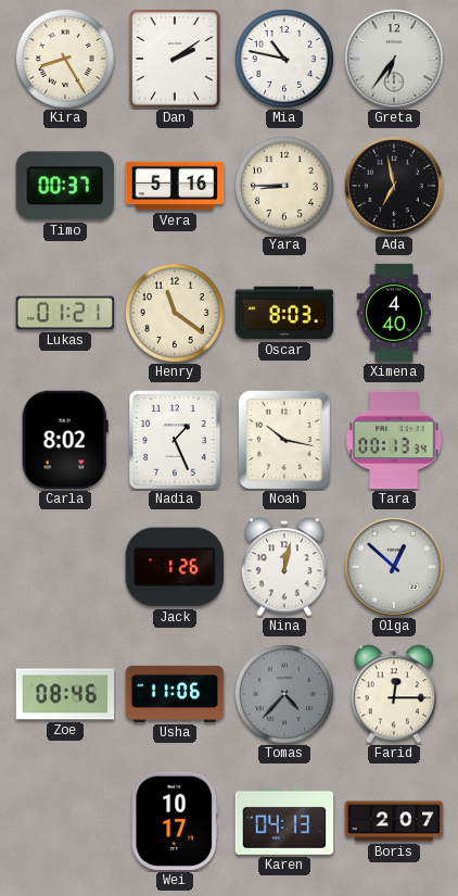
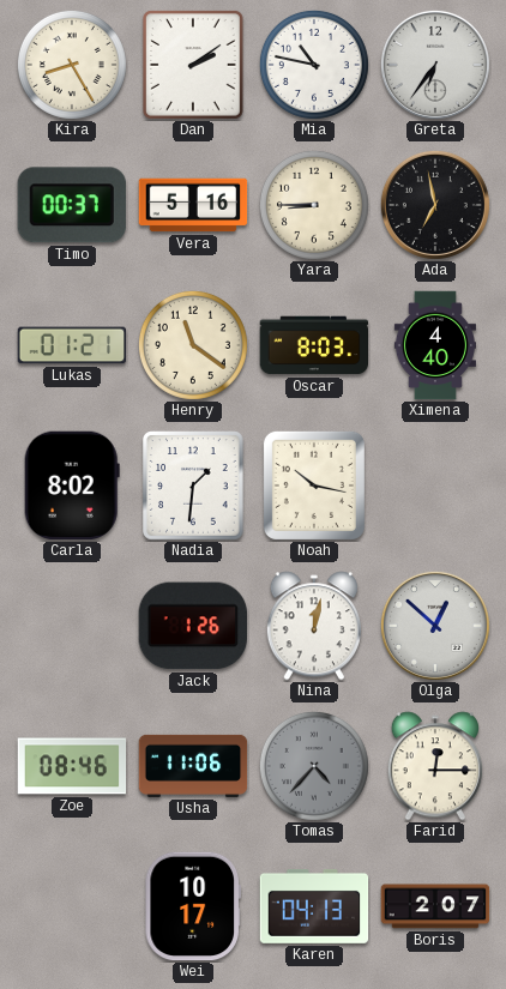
Nadia: 1:26 -> 1:31
Tara: 00:13 -> none
